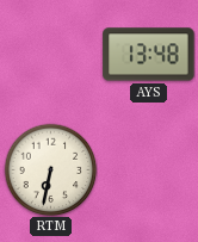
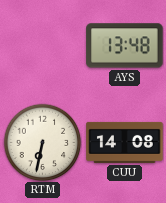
CUU: none -> 14:08
